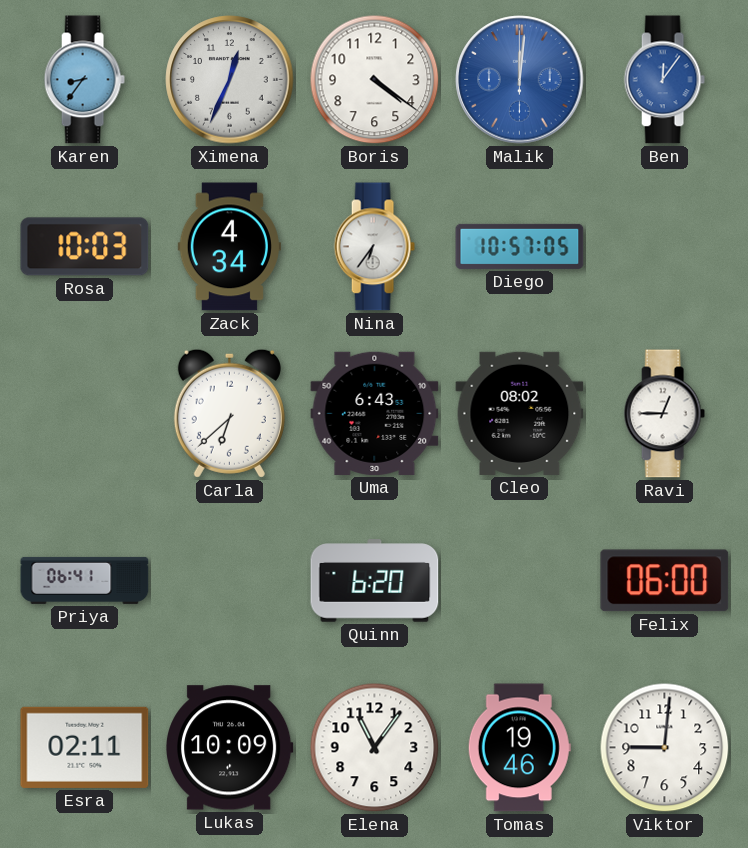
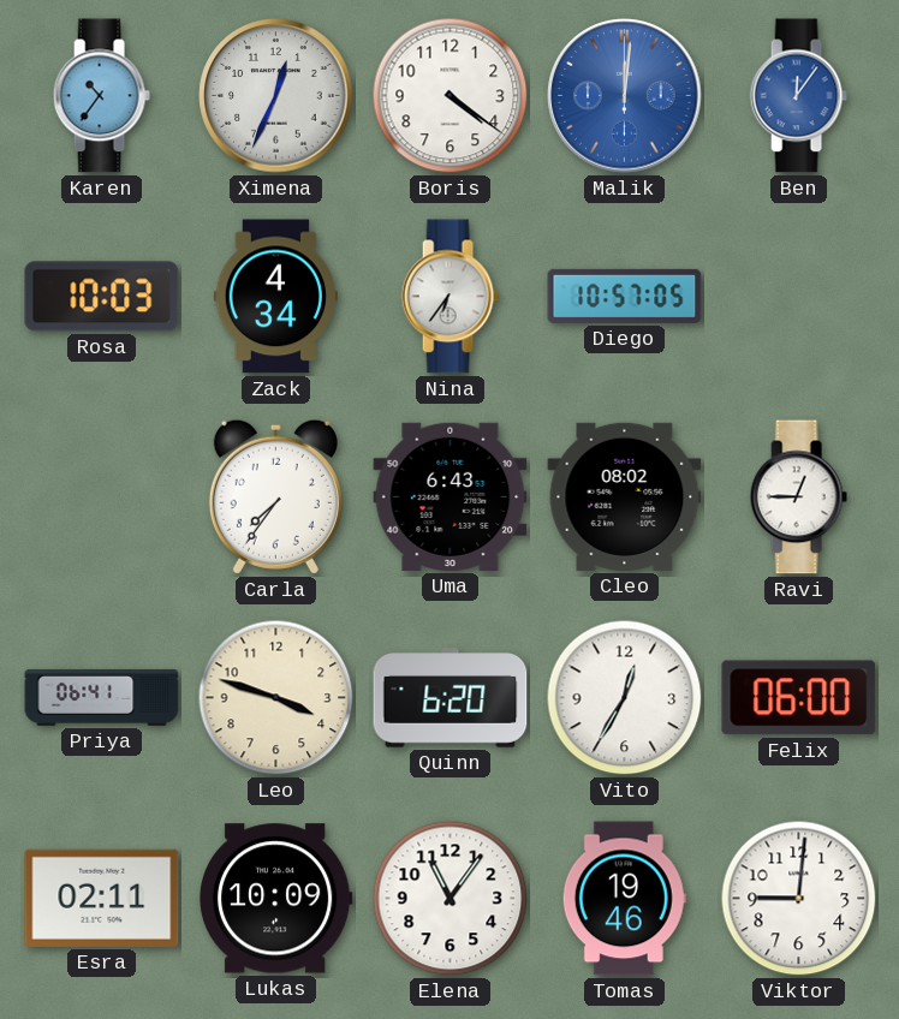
Karen: 8:36 -> 10:36
Carla: 6:38 -> 7:36
Leo: none -> 3:48
Vito: none -> 12:35
